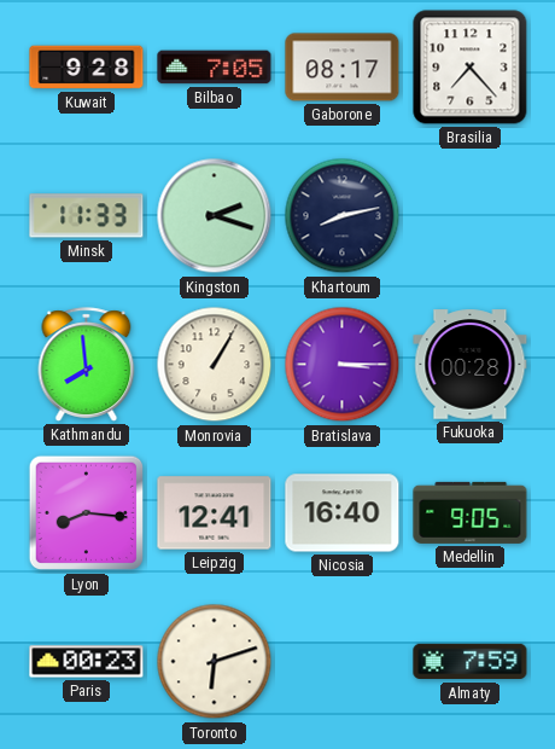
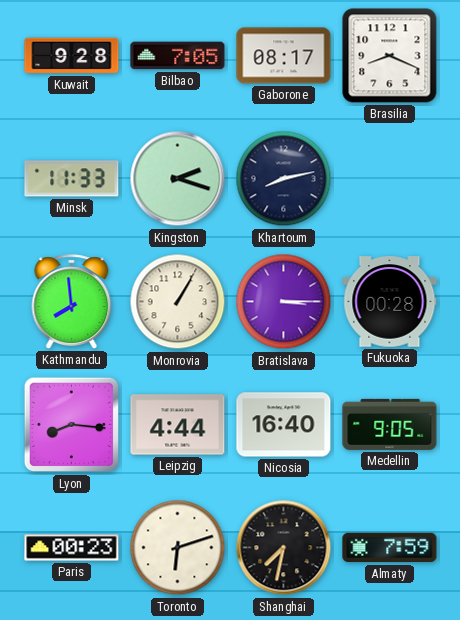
Brasilia: 7:23 -> 8:19
Leipzig: 12:41 -> 4:44
Shanghai: none -> 7:32
